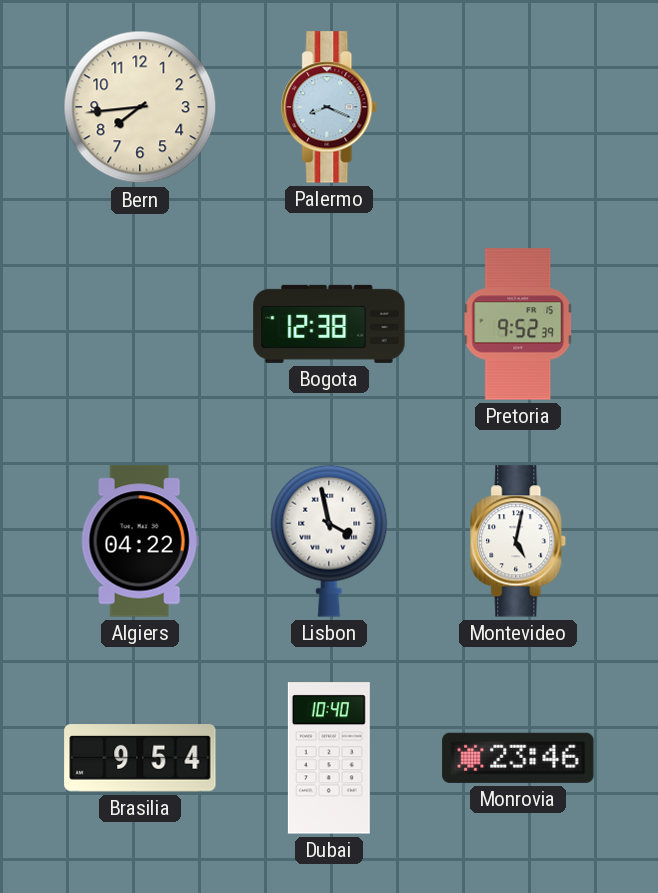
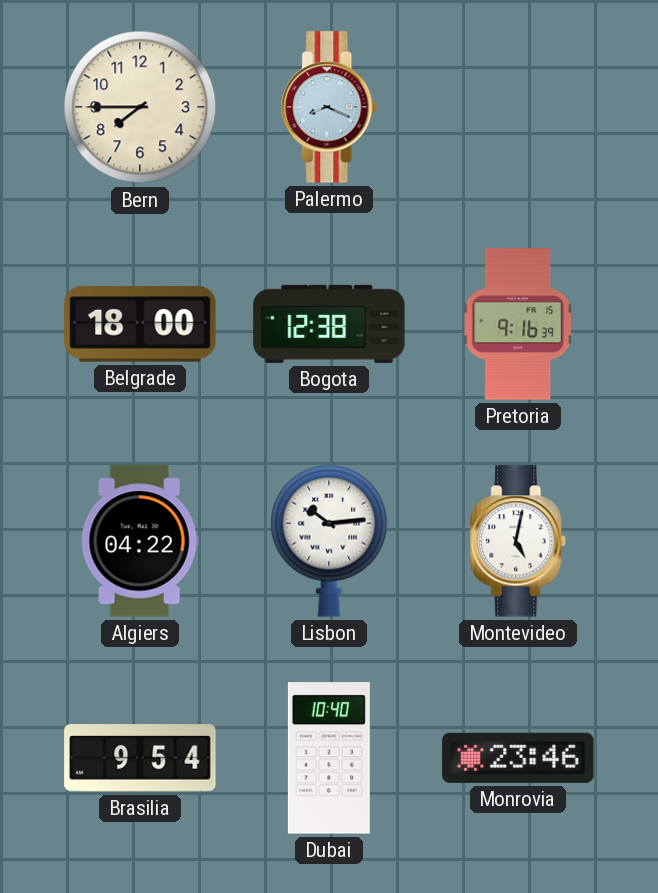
Bern: 7:44 -> 7:45
Belgrade: none -> 18:00
Pretoria: 9:52 -> 9:16
Lisbon: 3:58 -> 10:14
